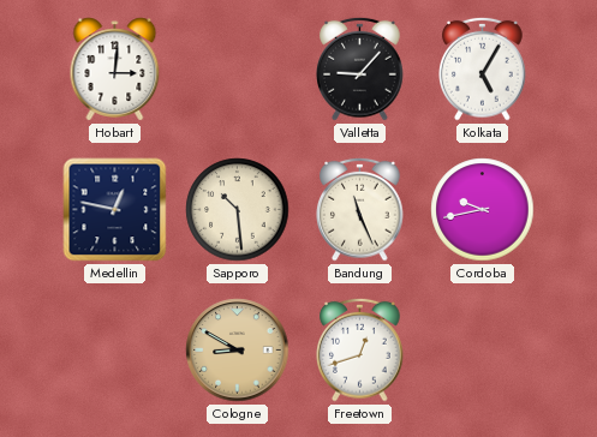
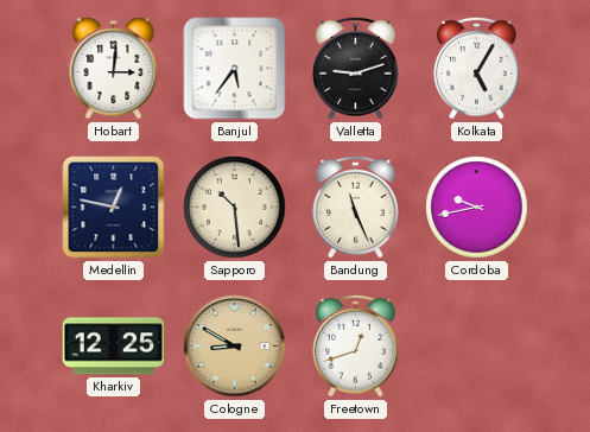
Banjul: none -> 5:36
Valletta: 9:07 -> 9:12
Kharkiv: none -> 12:25
